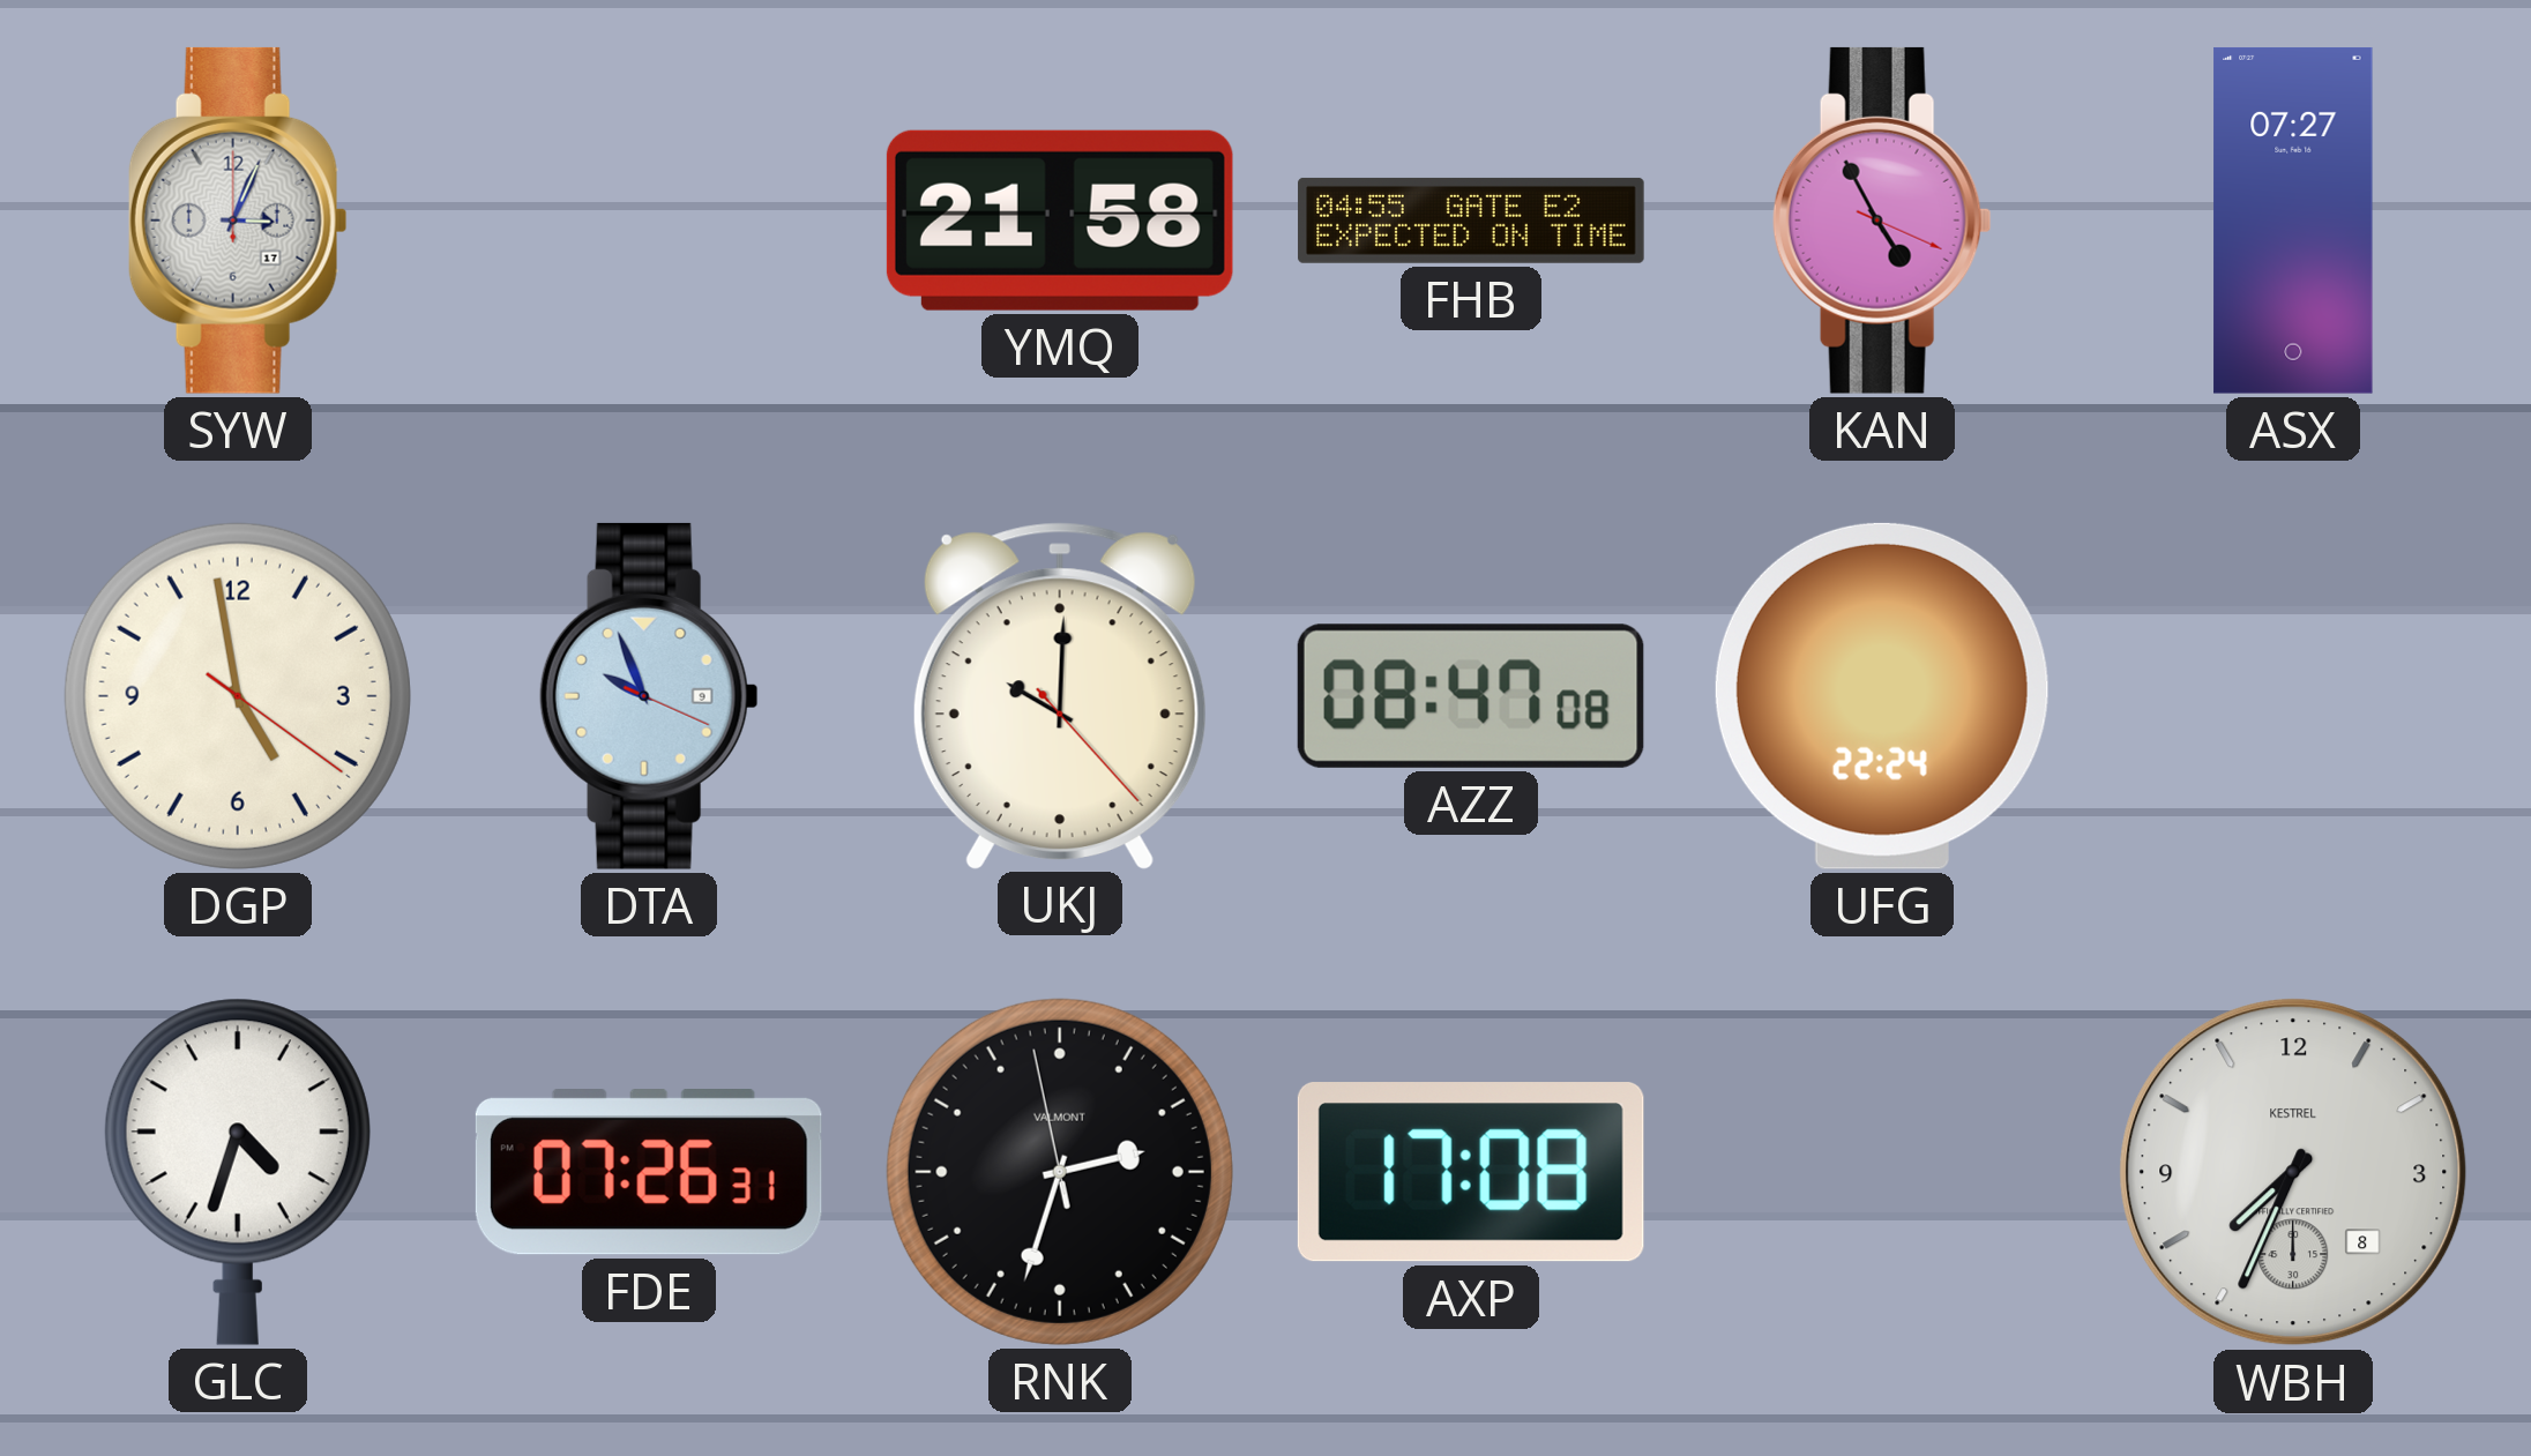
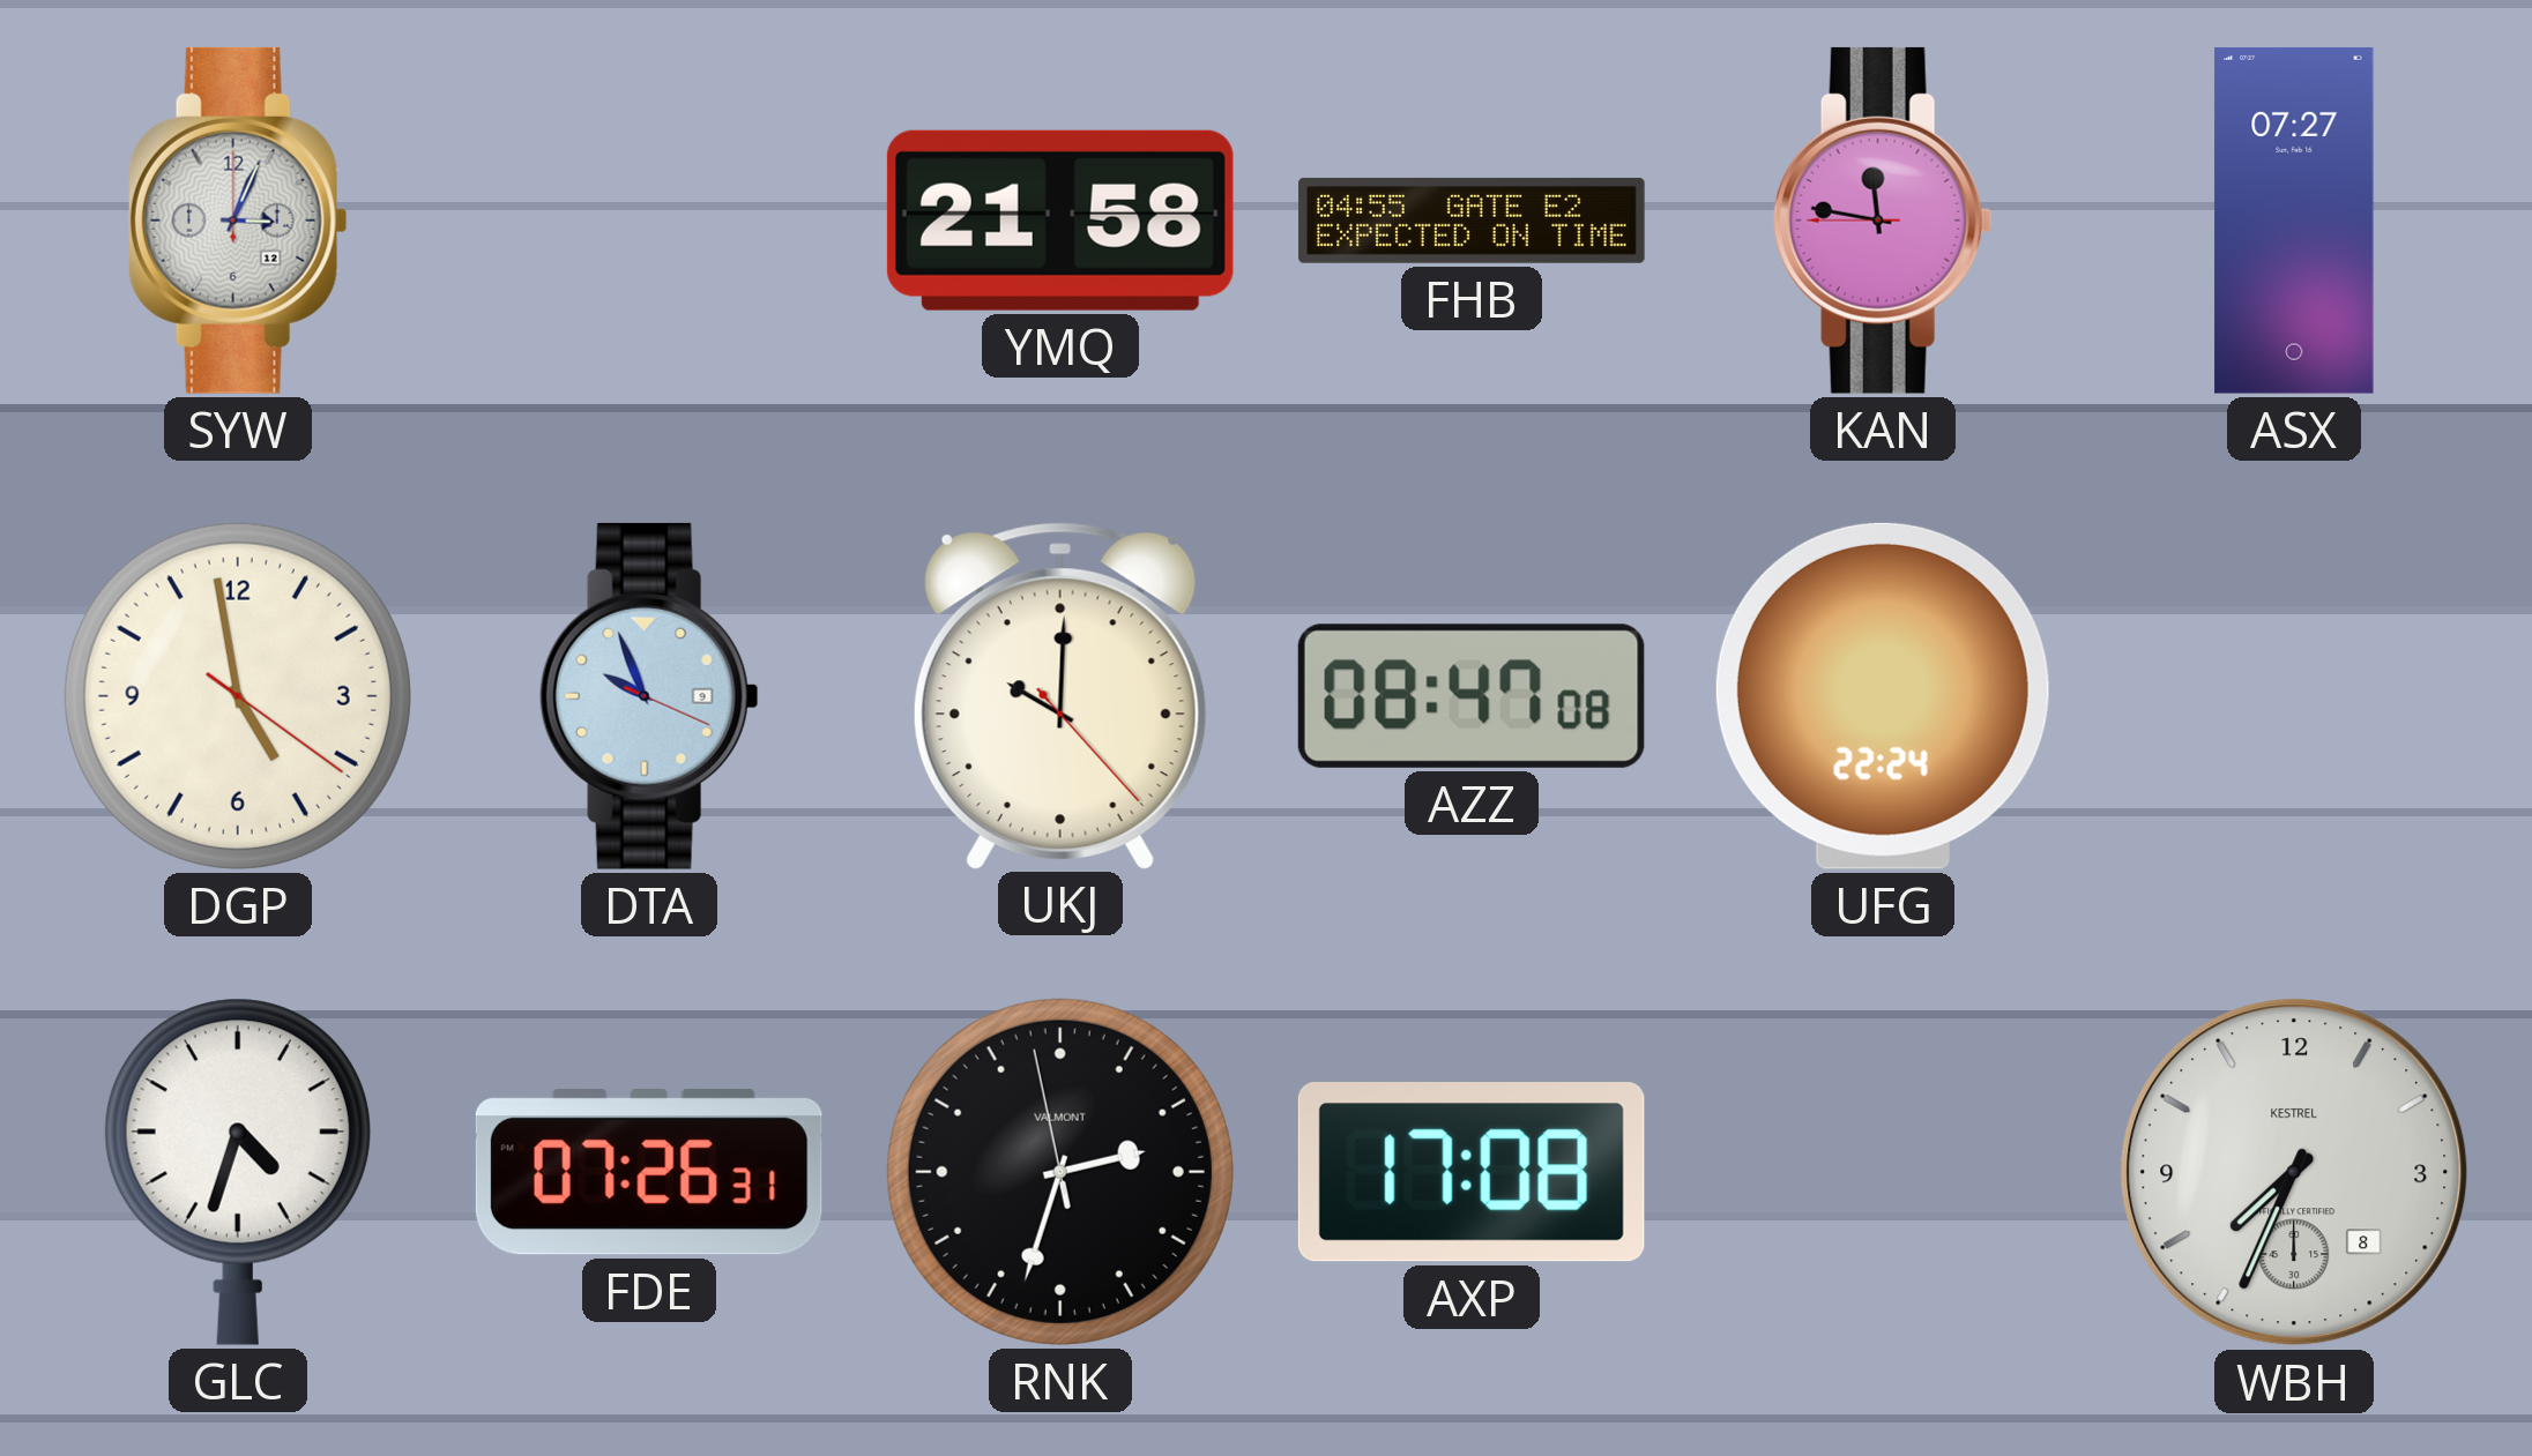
SYW date: 17 -> 12
KAN: 4:55 -> 11:46
